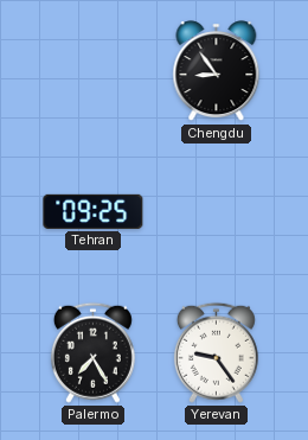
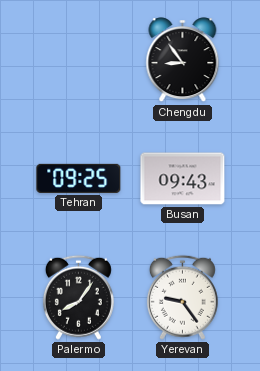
Busan: none -> 09:43
Palermo: 7:25 -> 8:06
